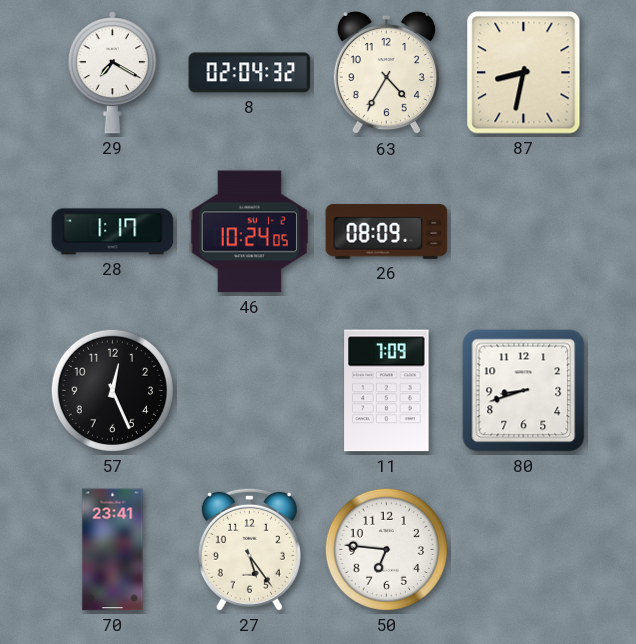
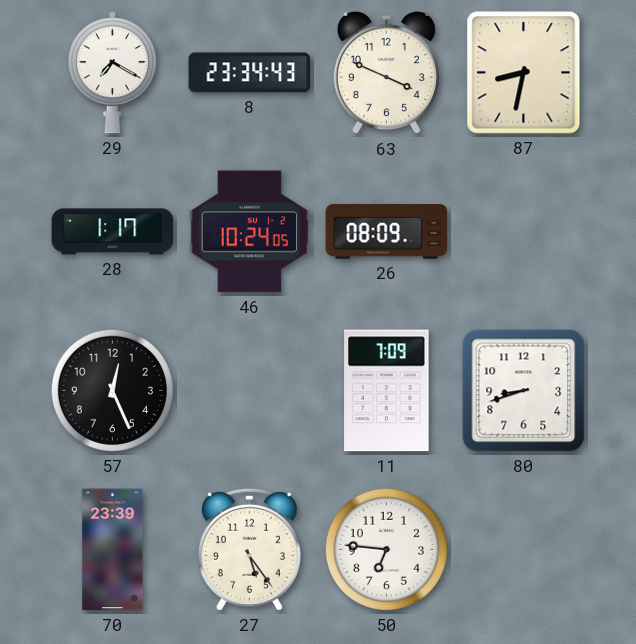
8: 02:04 -> 23:34
63: 4:35 -> 3:49
70: 23:41 -> 23:39
